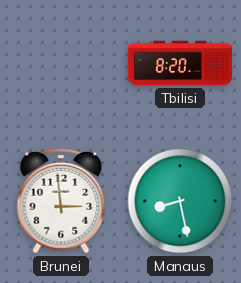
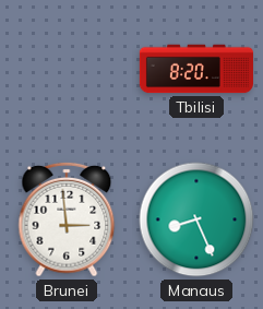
Manaus: 8:28 -> 8:26
